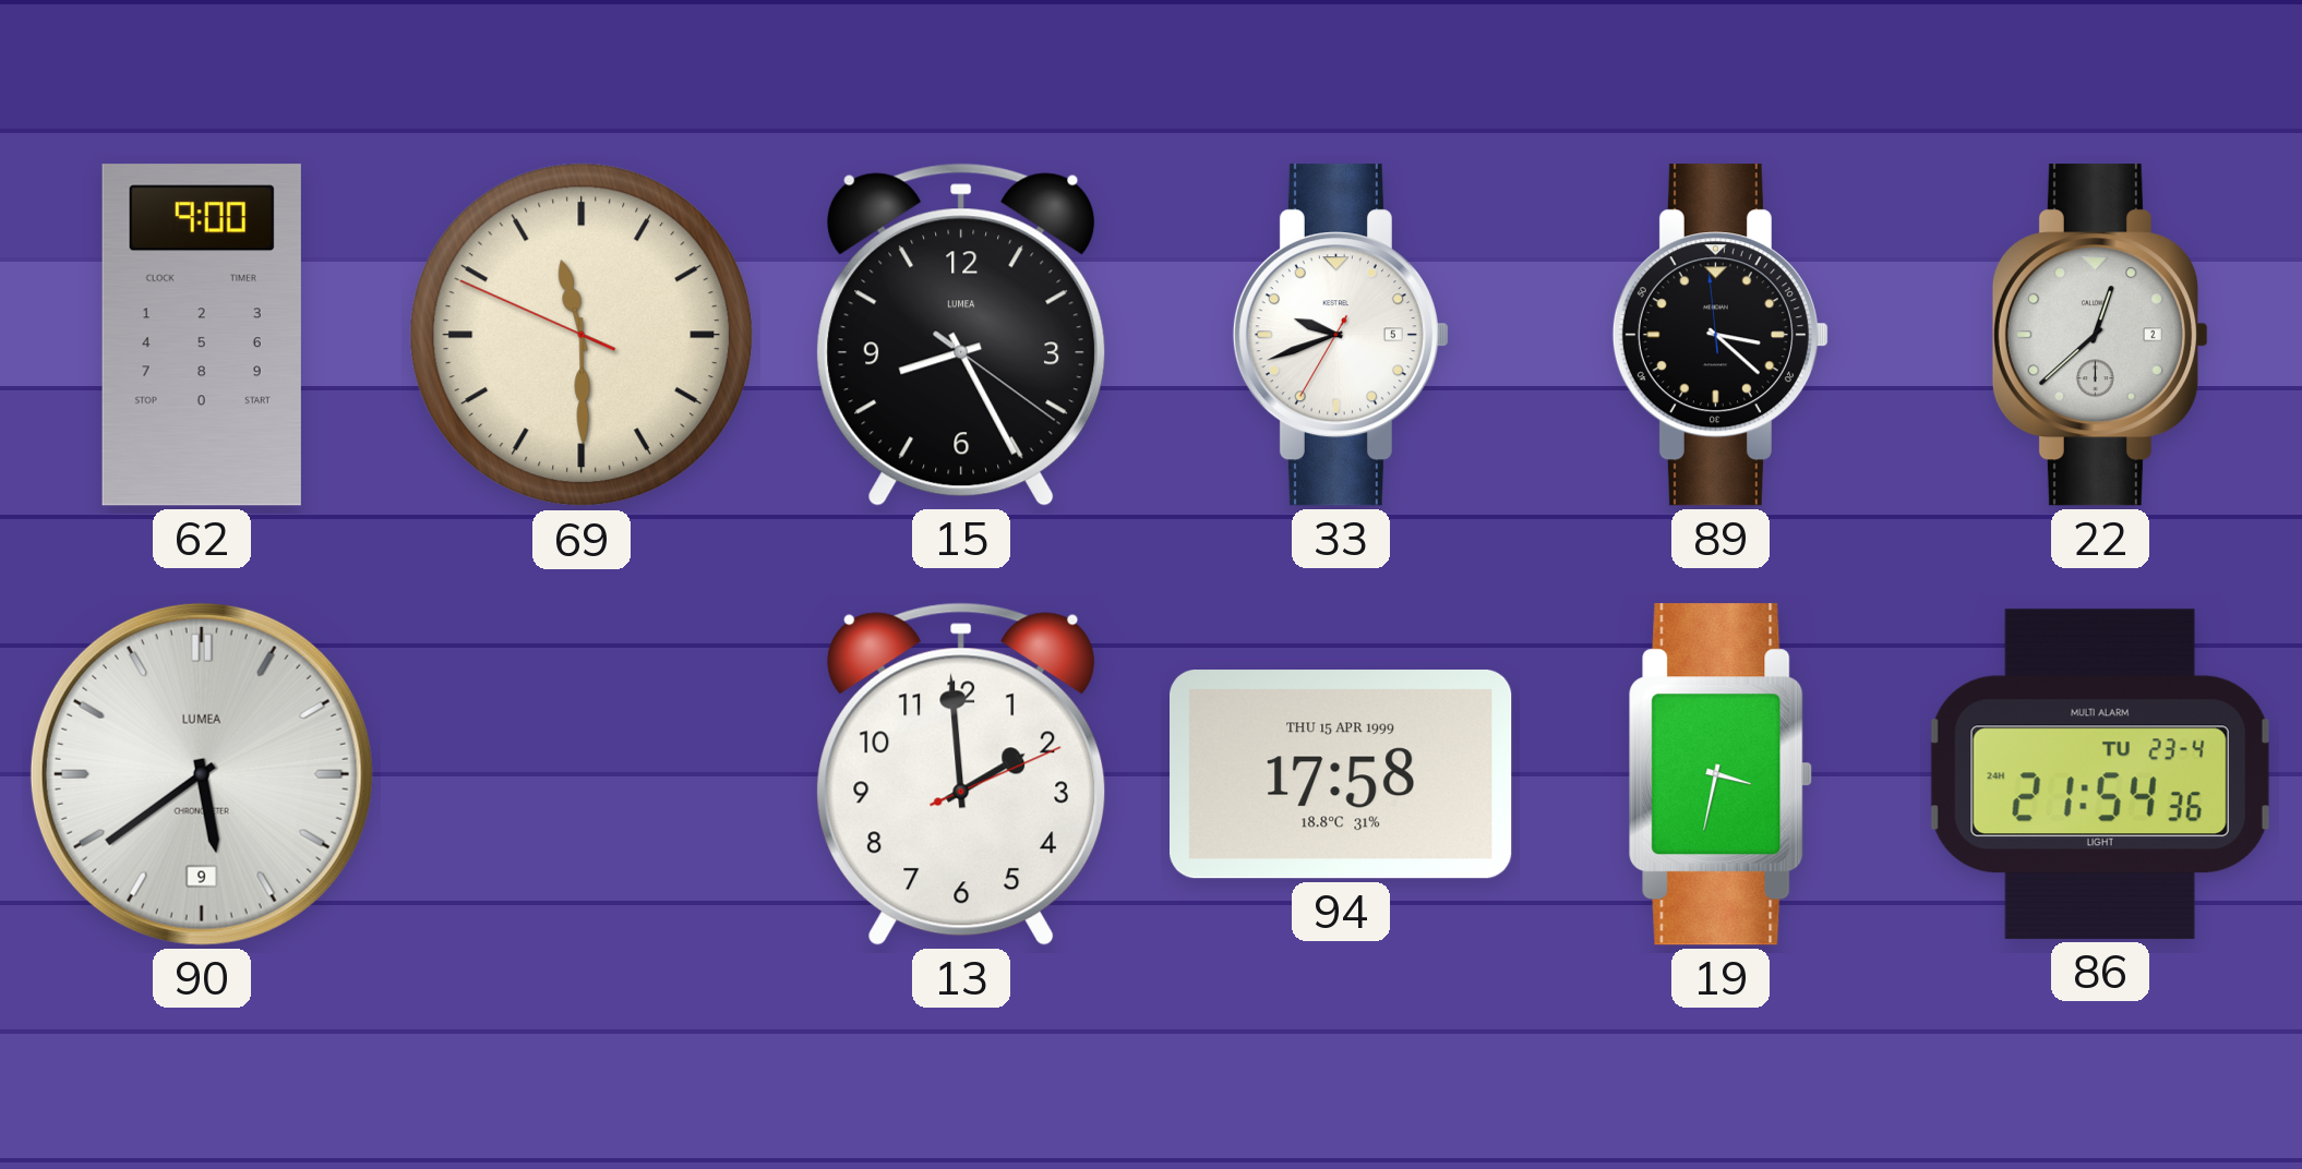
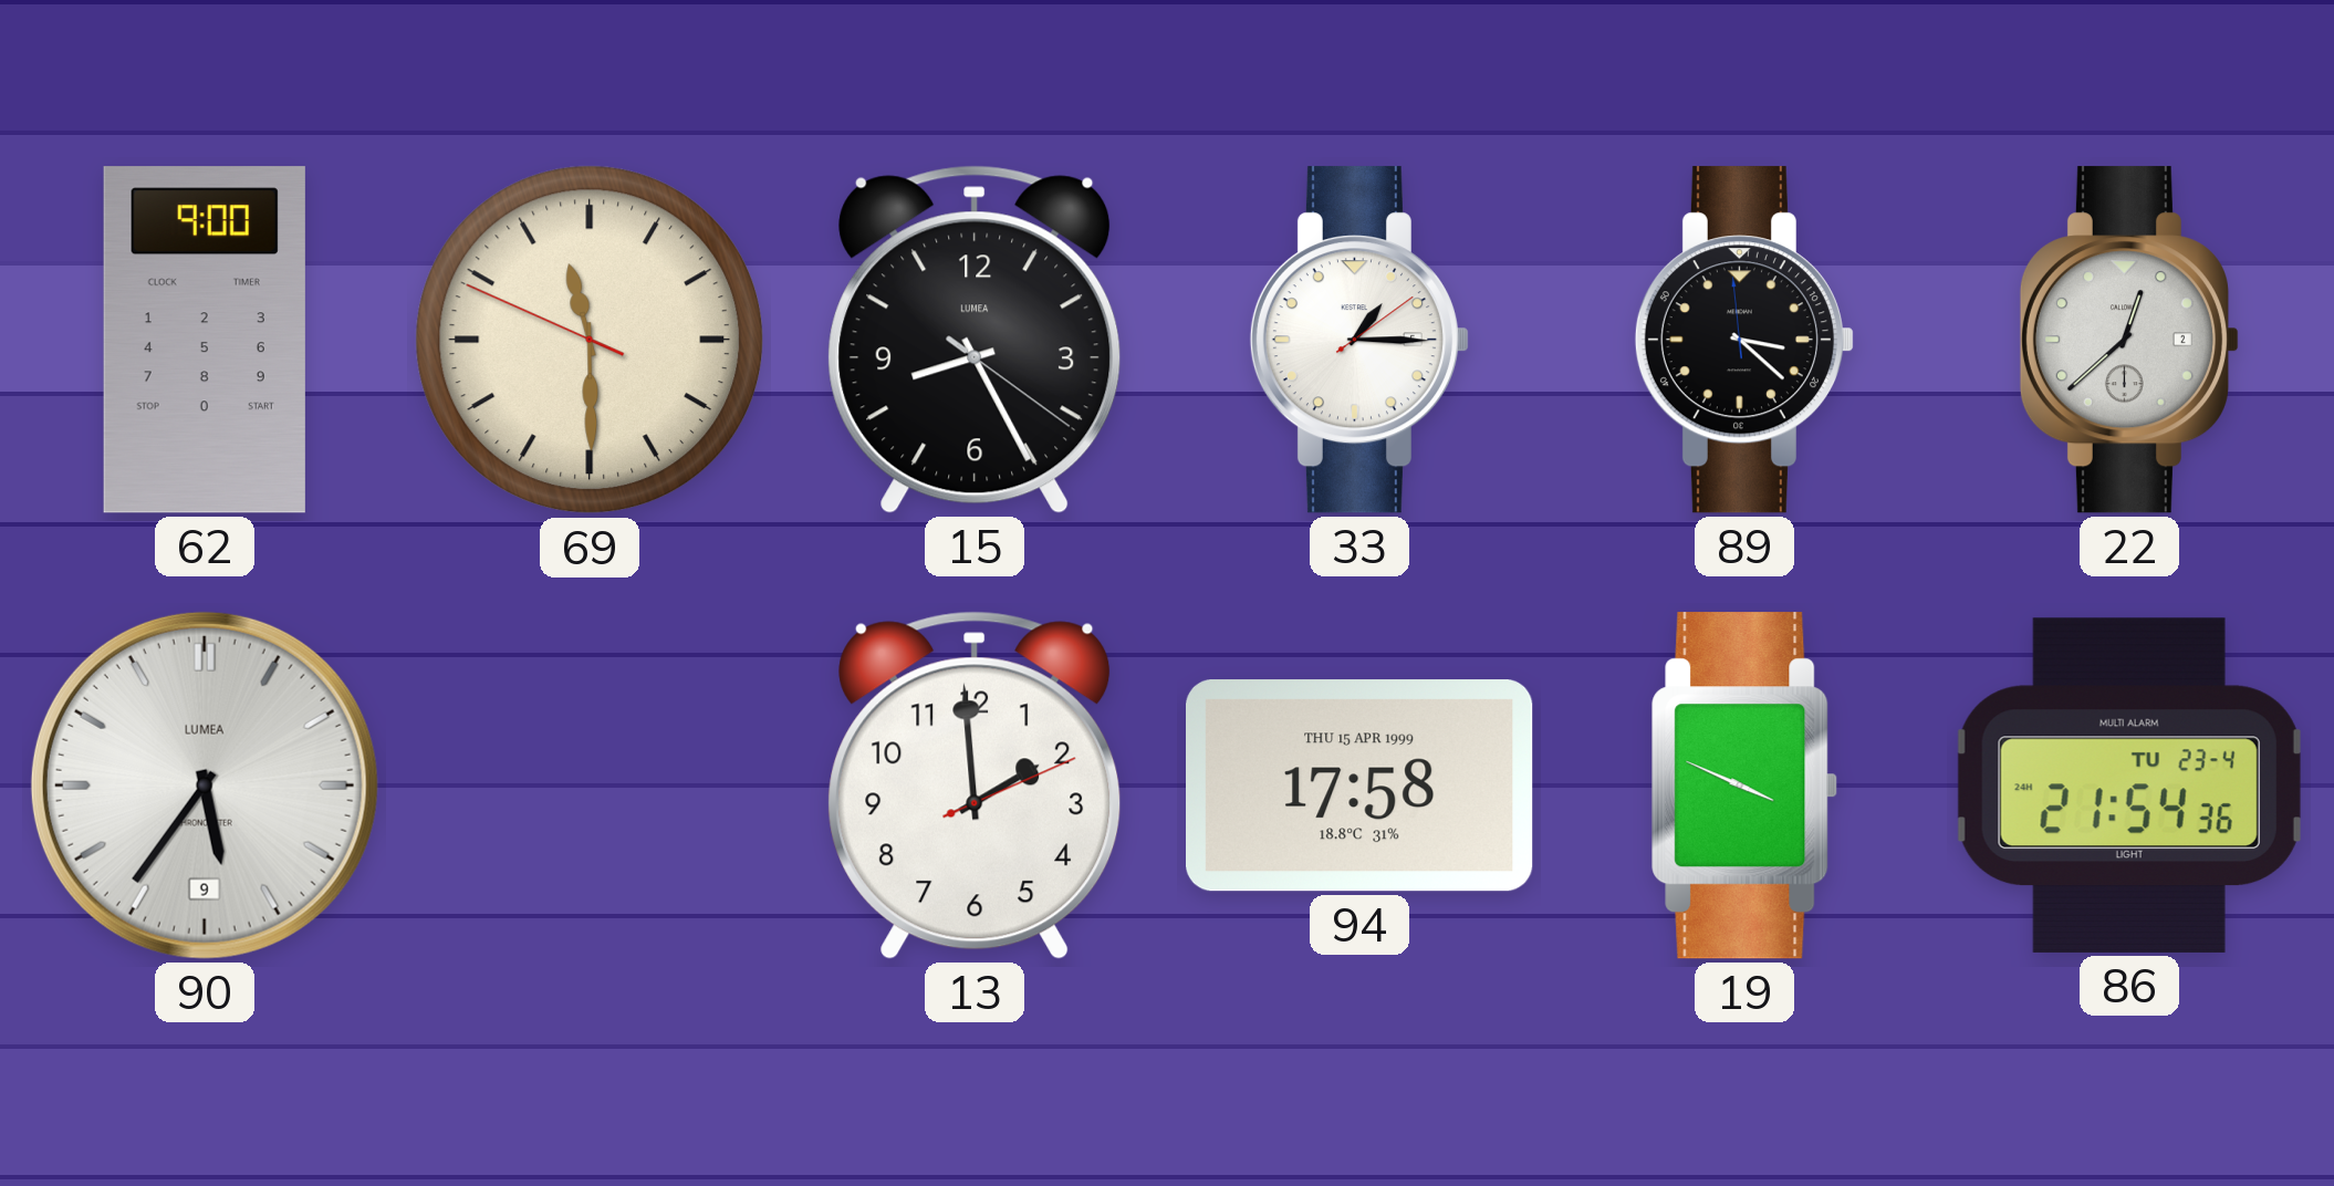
33: 9:41 -> 1:15
90: 5:39 -> 5:36
19: 3:32 -> 3:49
